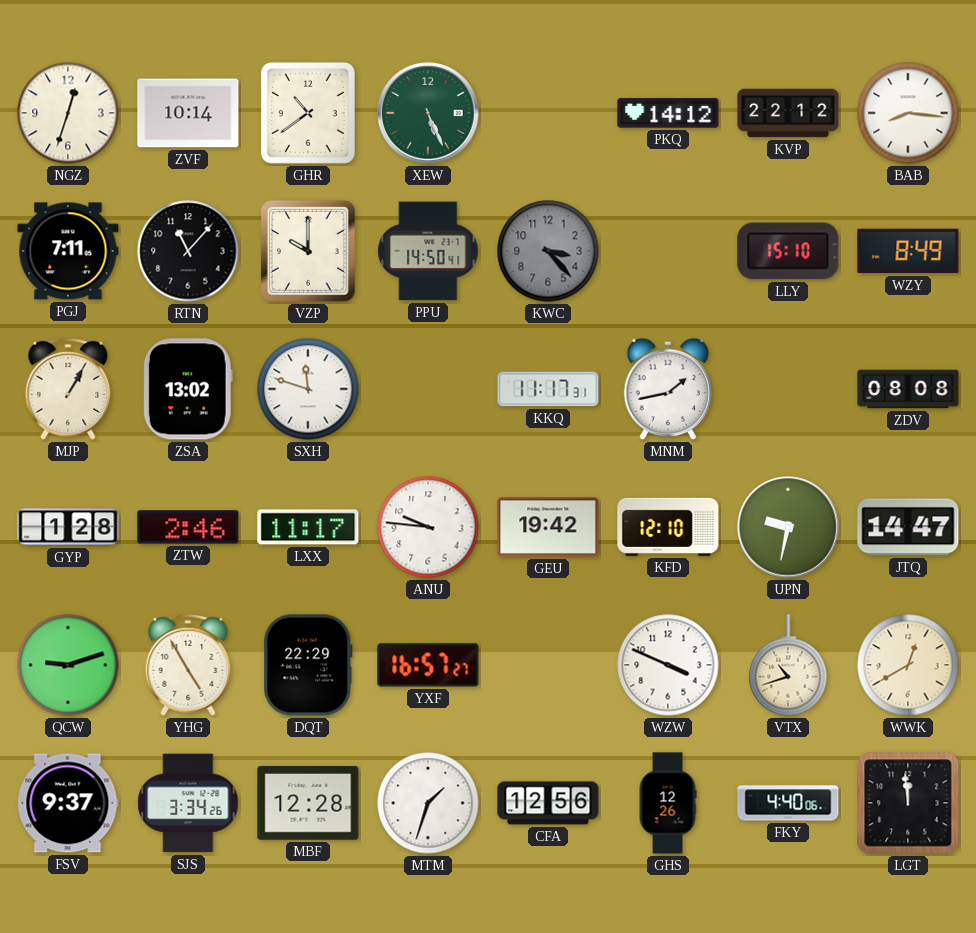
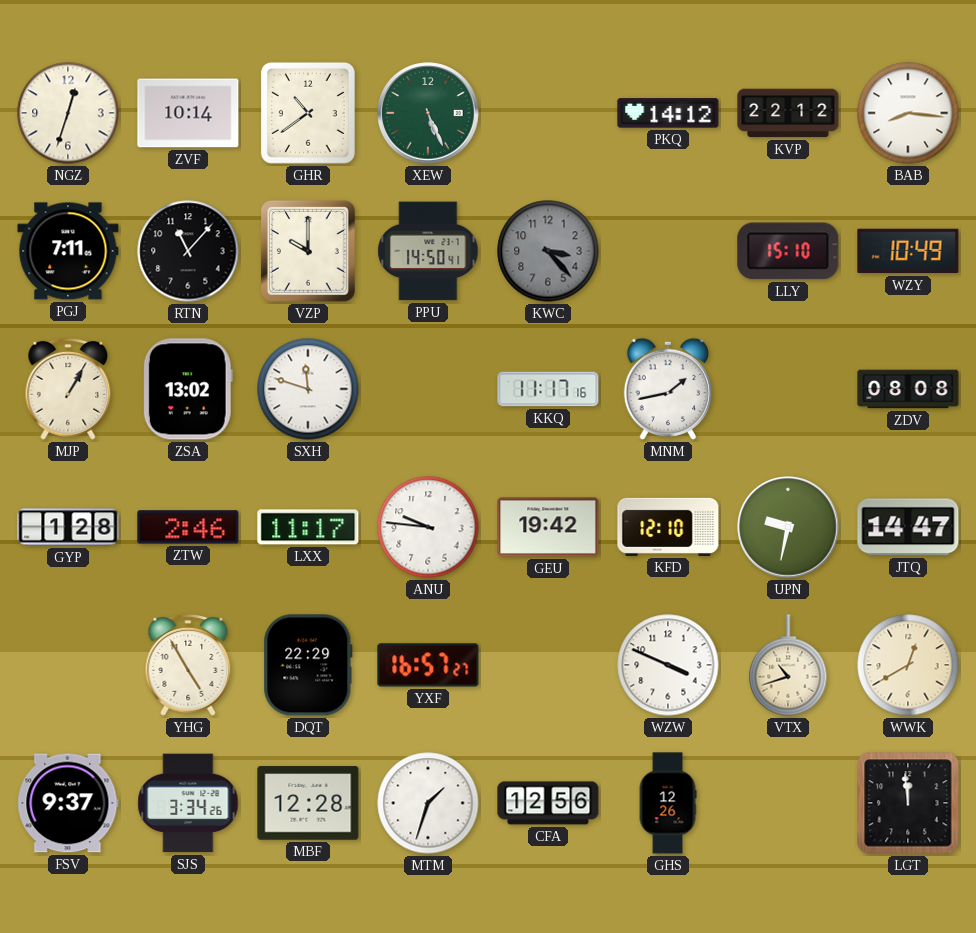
WZY: 8:49 -> 10:49
KKQ: 11:17:31 -> 11:17:16
QCW: 9:12 -> none
FKY: 4:40 -> none
